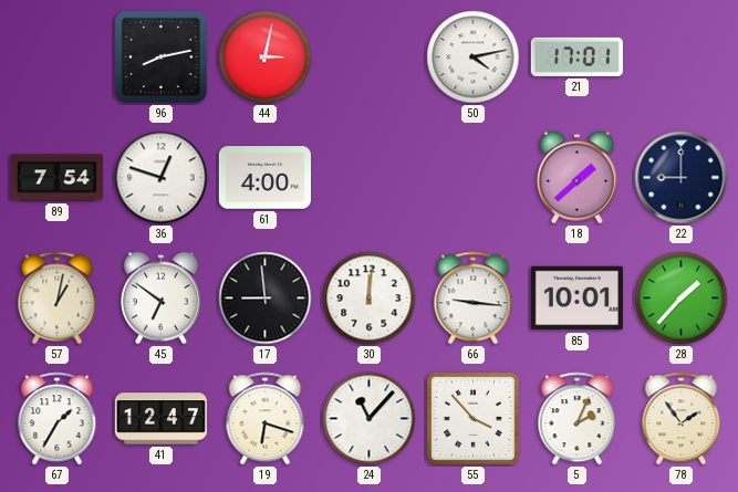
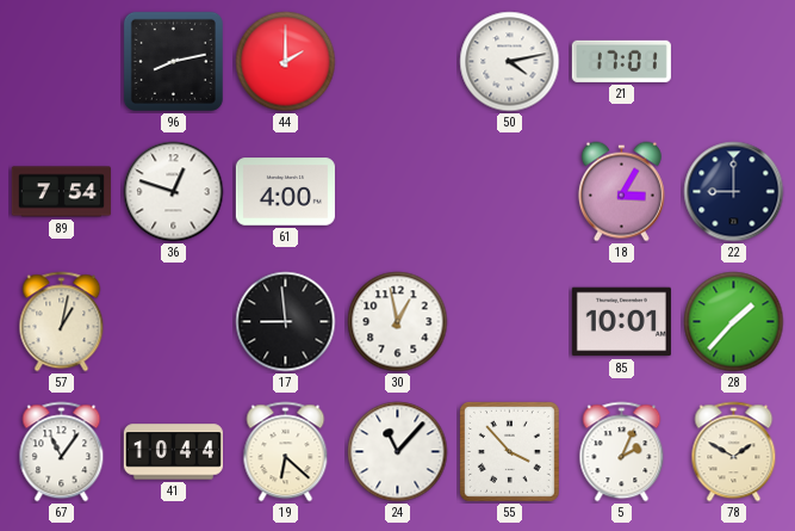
44: 3:02 -> 2:00
18: 1:38 -> 3:05
45: 6:51 -> none
30: 12:01 -> 12:58
66: 9:16 -> none
67: 1:35 -> 11:06
41: 12:47 -> 10:44
19: 6:18 -> 6:22
78: 1:54 -> 1:50
